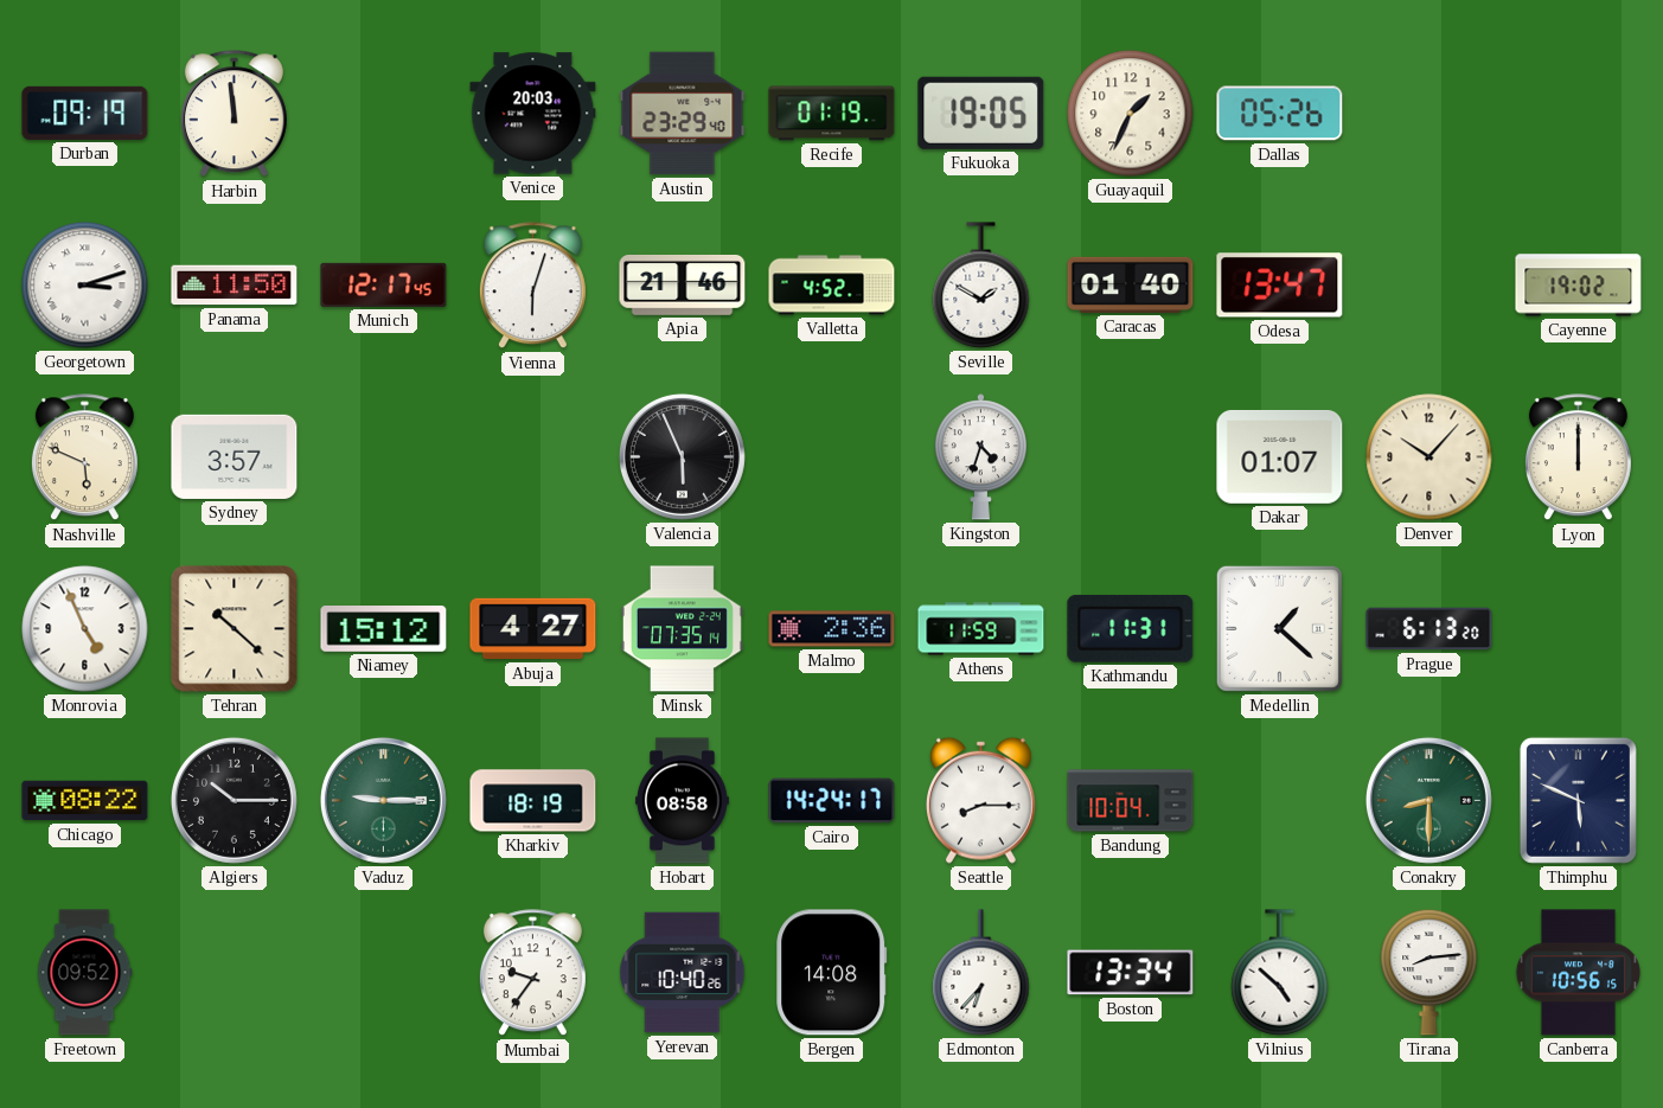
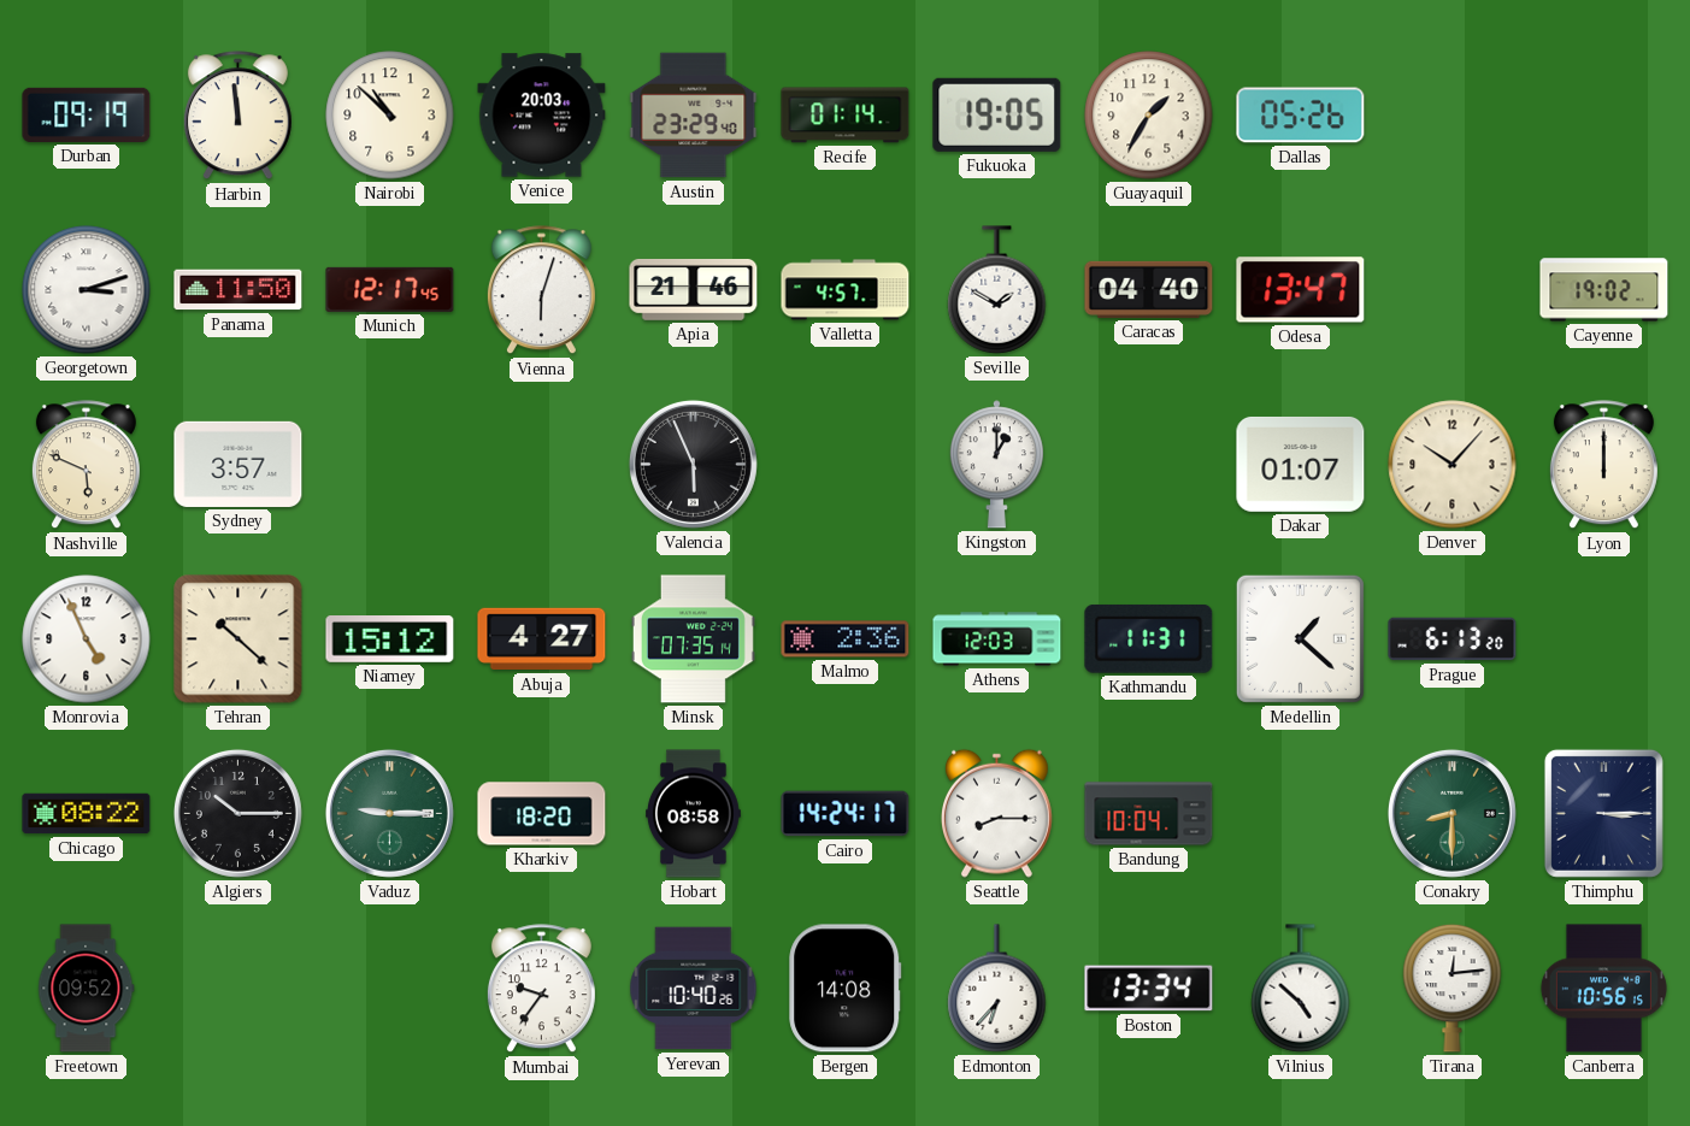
Nairobi: none -> 10:52
Recife: 01:19 -> 01:14
Guayaquil: 1:34 -> 1:35
Valletta: 4:52 -> 4:57
Caracas: 01:40 -> 04:40
Kingston: 4:33 -> 1:00
Athens: 11:59 -> 12:03
Kharkiv: 18:19 -> 18:20
Thimphu: 5:49 -> 3:15
Tirana: 8:14 -> 12:14
